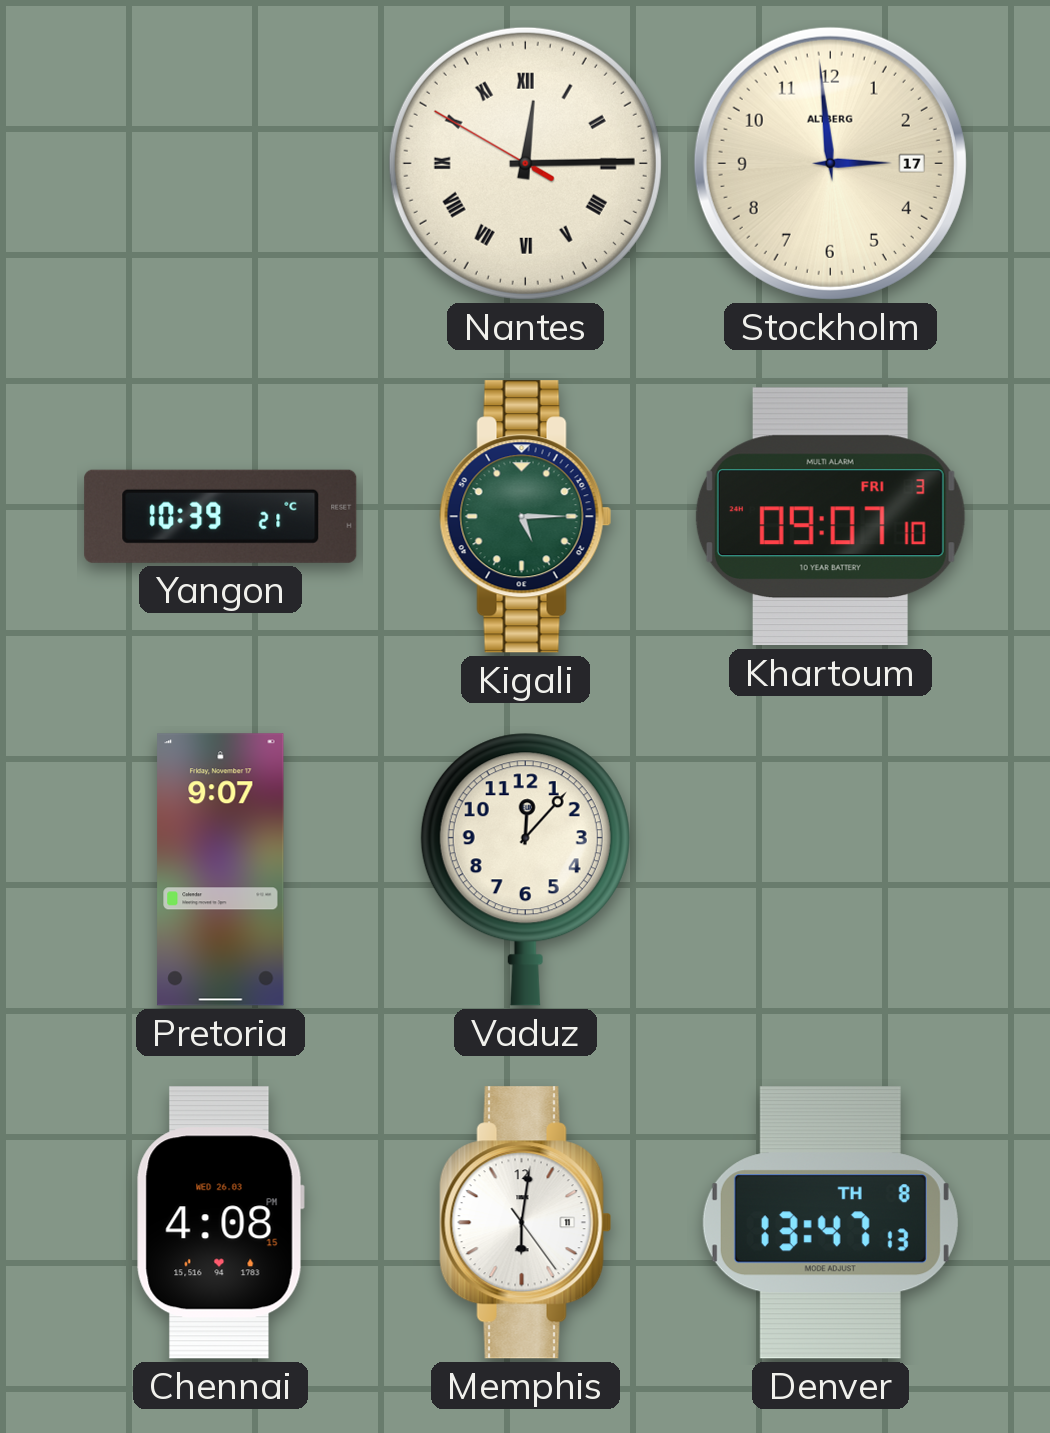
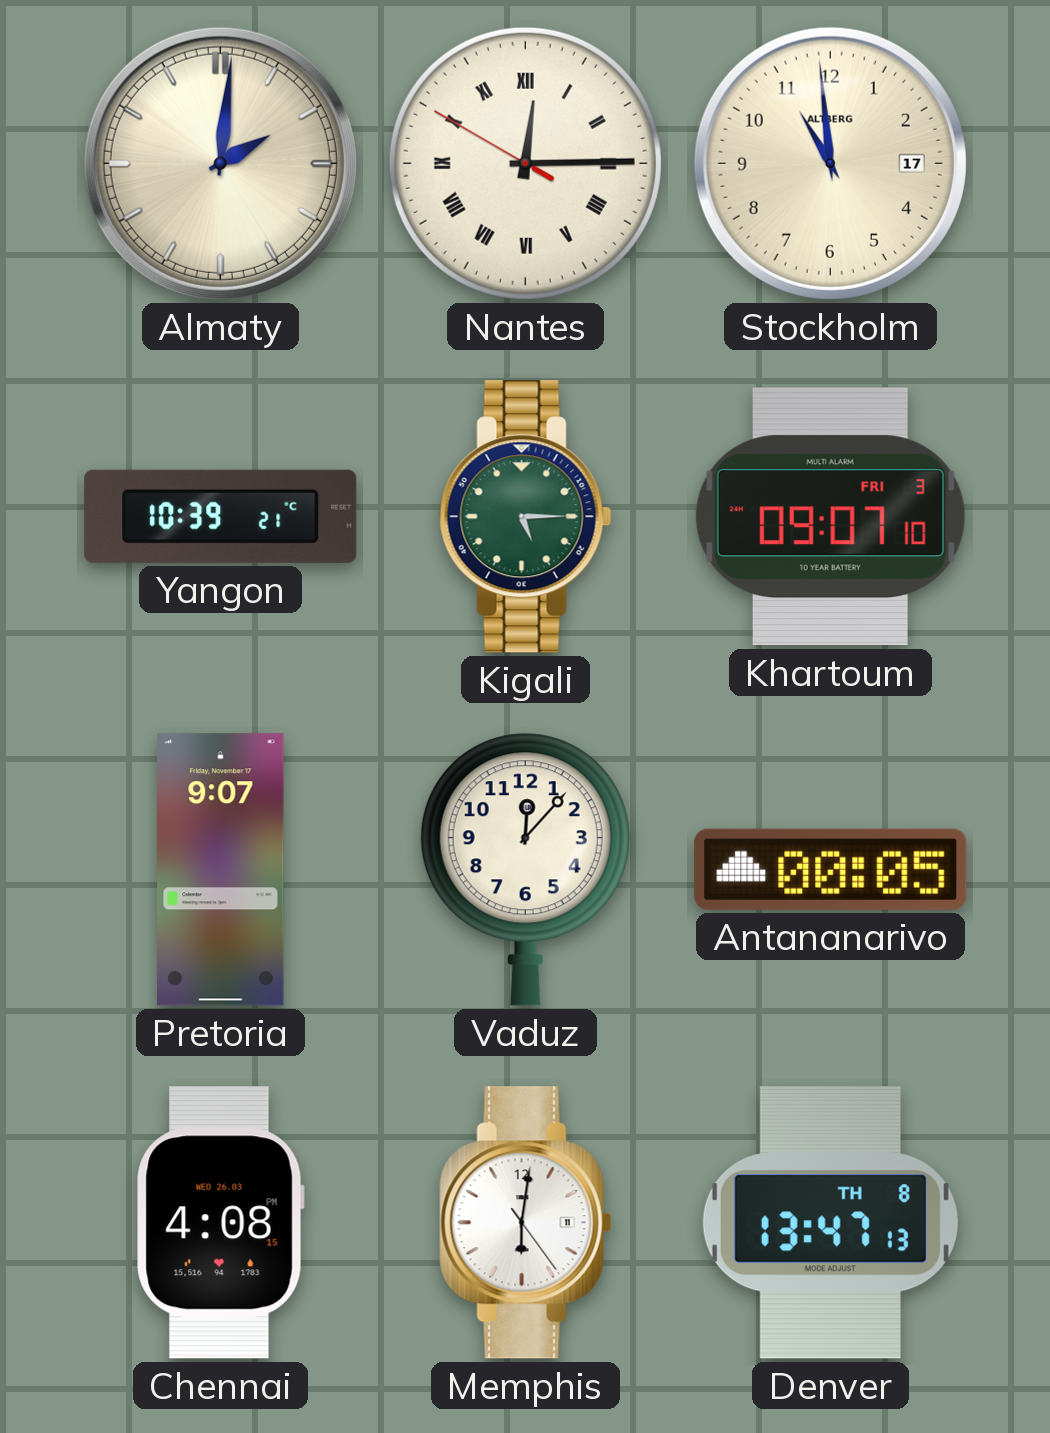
Almaty: none -> 2:01
Stockholm: 2:59 -> 10:59
Antananarivo: none -> 00:05
